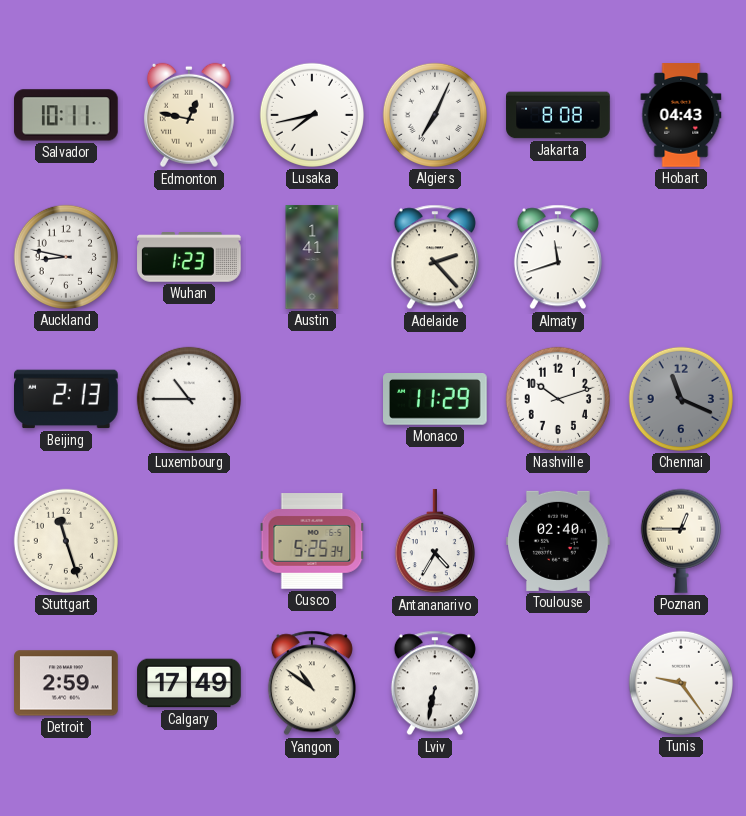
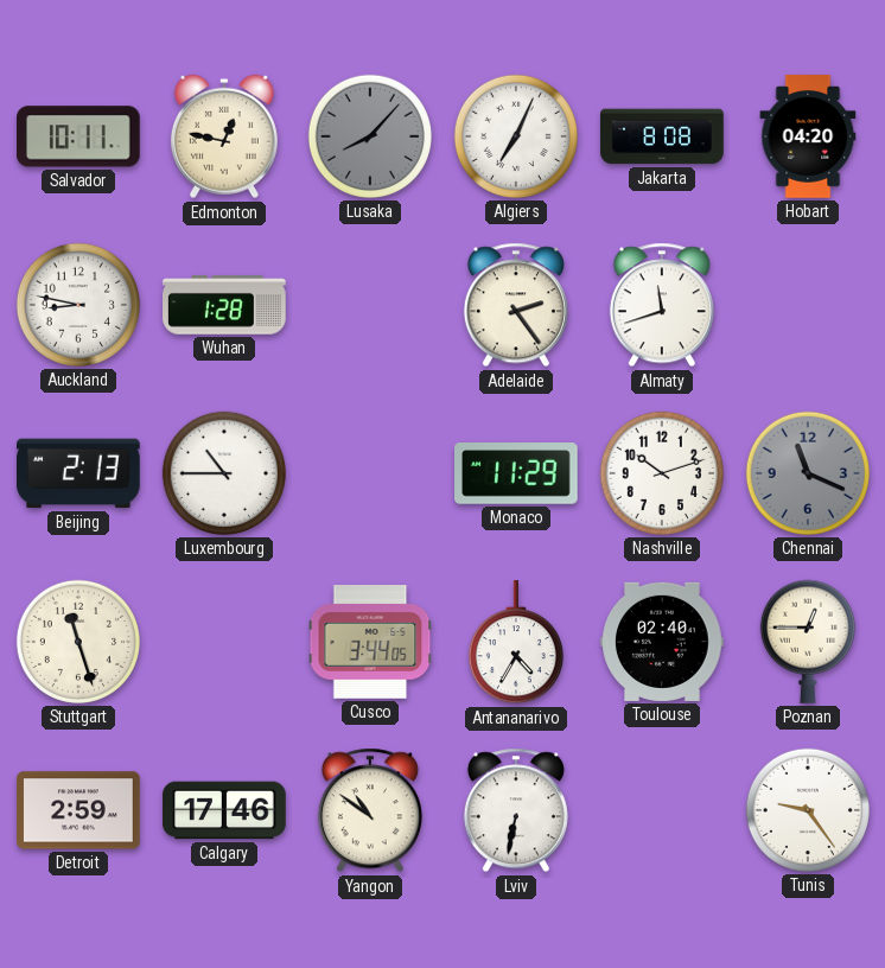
Lusaka: 7:43 -> 8:07
Lusaka dial: white -> grey
Hobart: 04:43 -> 04:20
Wuhan: 1:23 -> 1:28
Austin: 1:41 -> none
Adelaide: 2:23 -> 2:24
Cusco: 5:25 -> 3:44
Calgary: 17:49 -> 17:46
